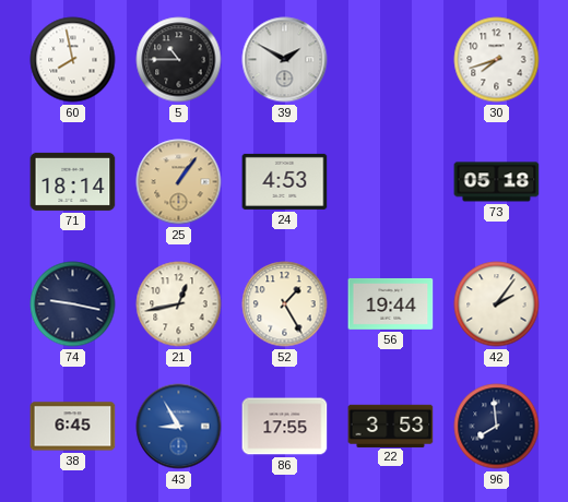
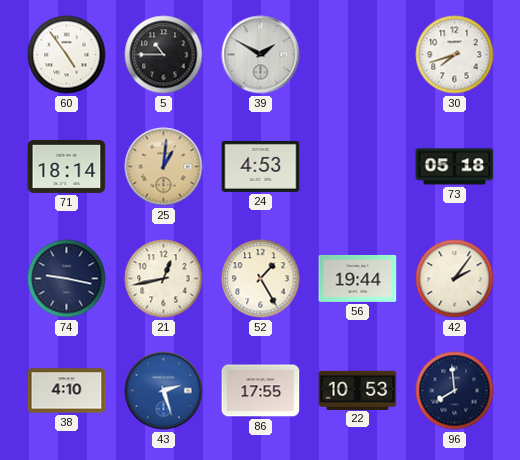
60: 7:58 -> 4:54
25: 1:06 -> 1:01
38: 6:45 -> 4:10
43: 8:55 -> 2:27
22: 3:53 -> 10:53
